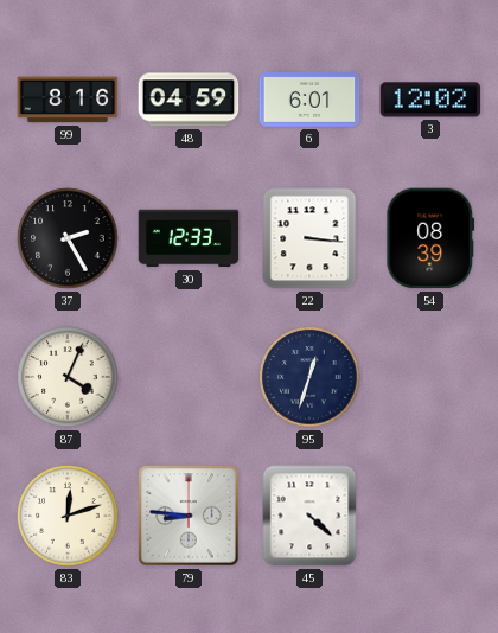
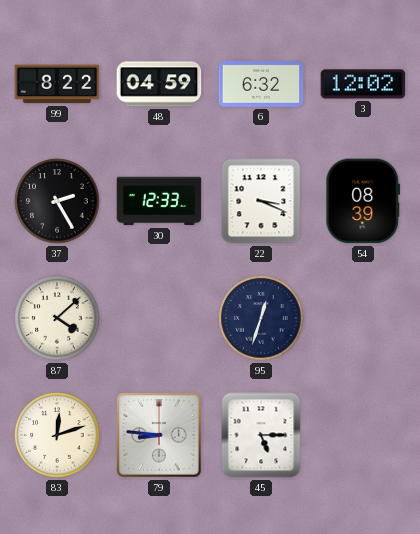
99: 8:16 -> 8:22
6: 6:01 -> 6:32
22: 3:16 -> 3:19
87: 4:04 -> 4:08
45: 4:22 -> 5:15
